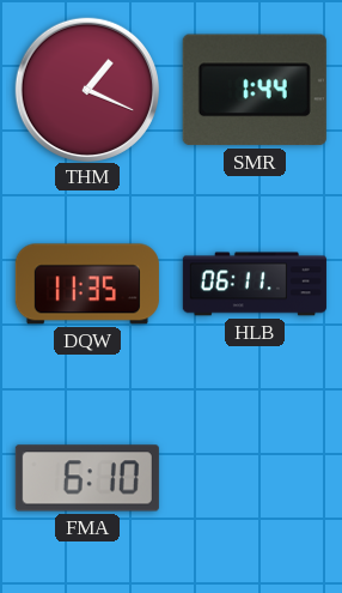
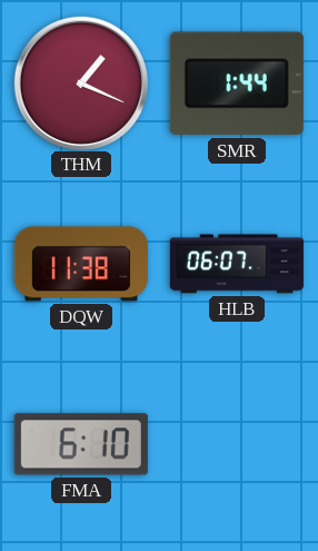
DQW: 11:35 -> 11:38
HLB: 06:11 -> 06:07
